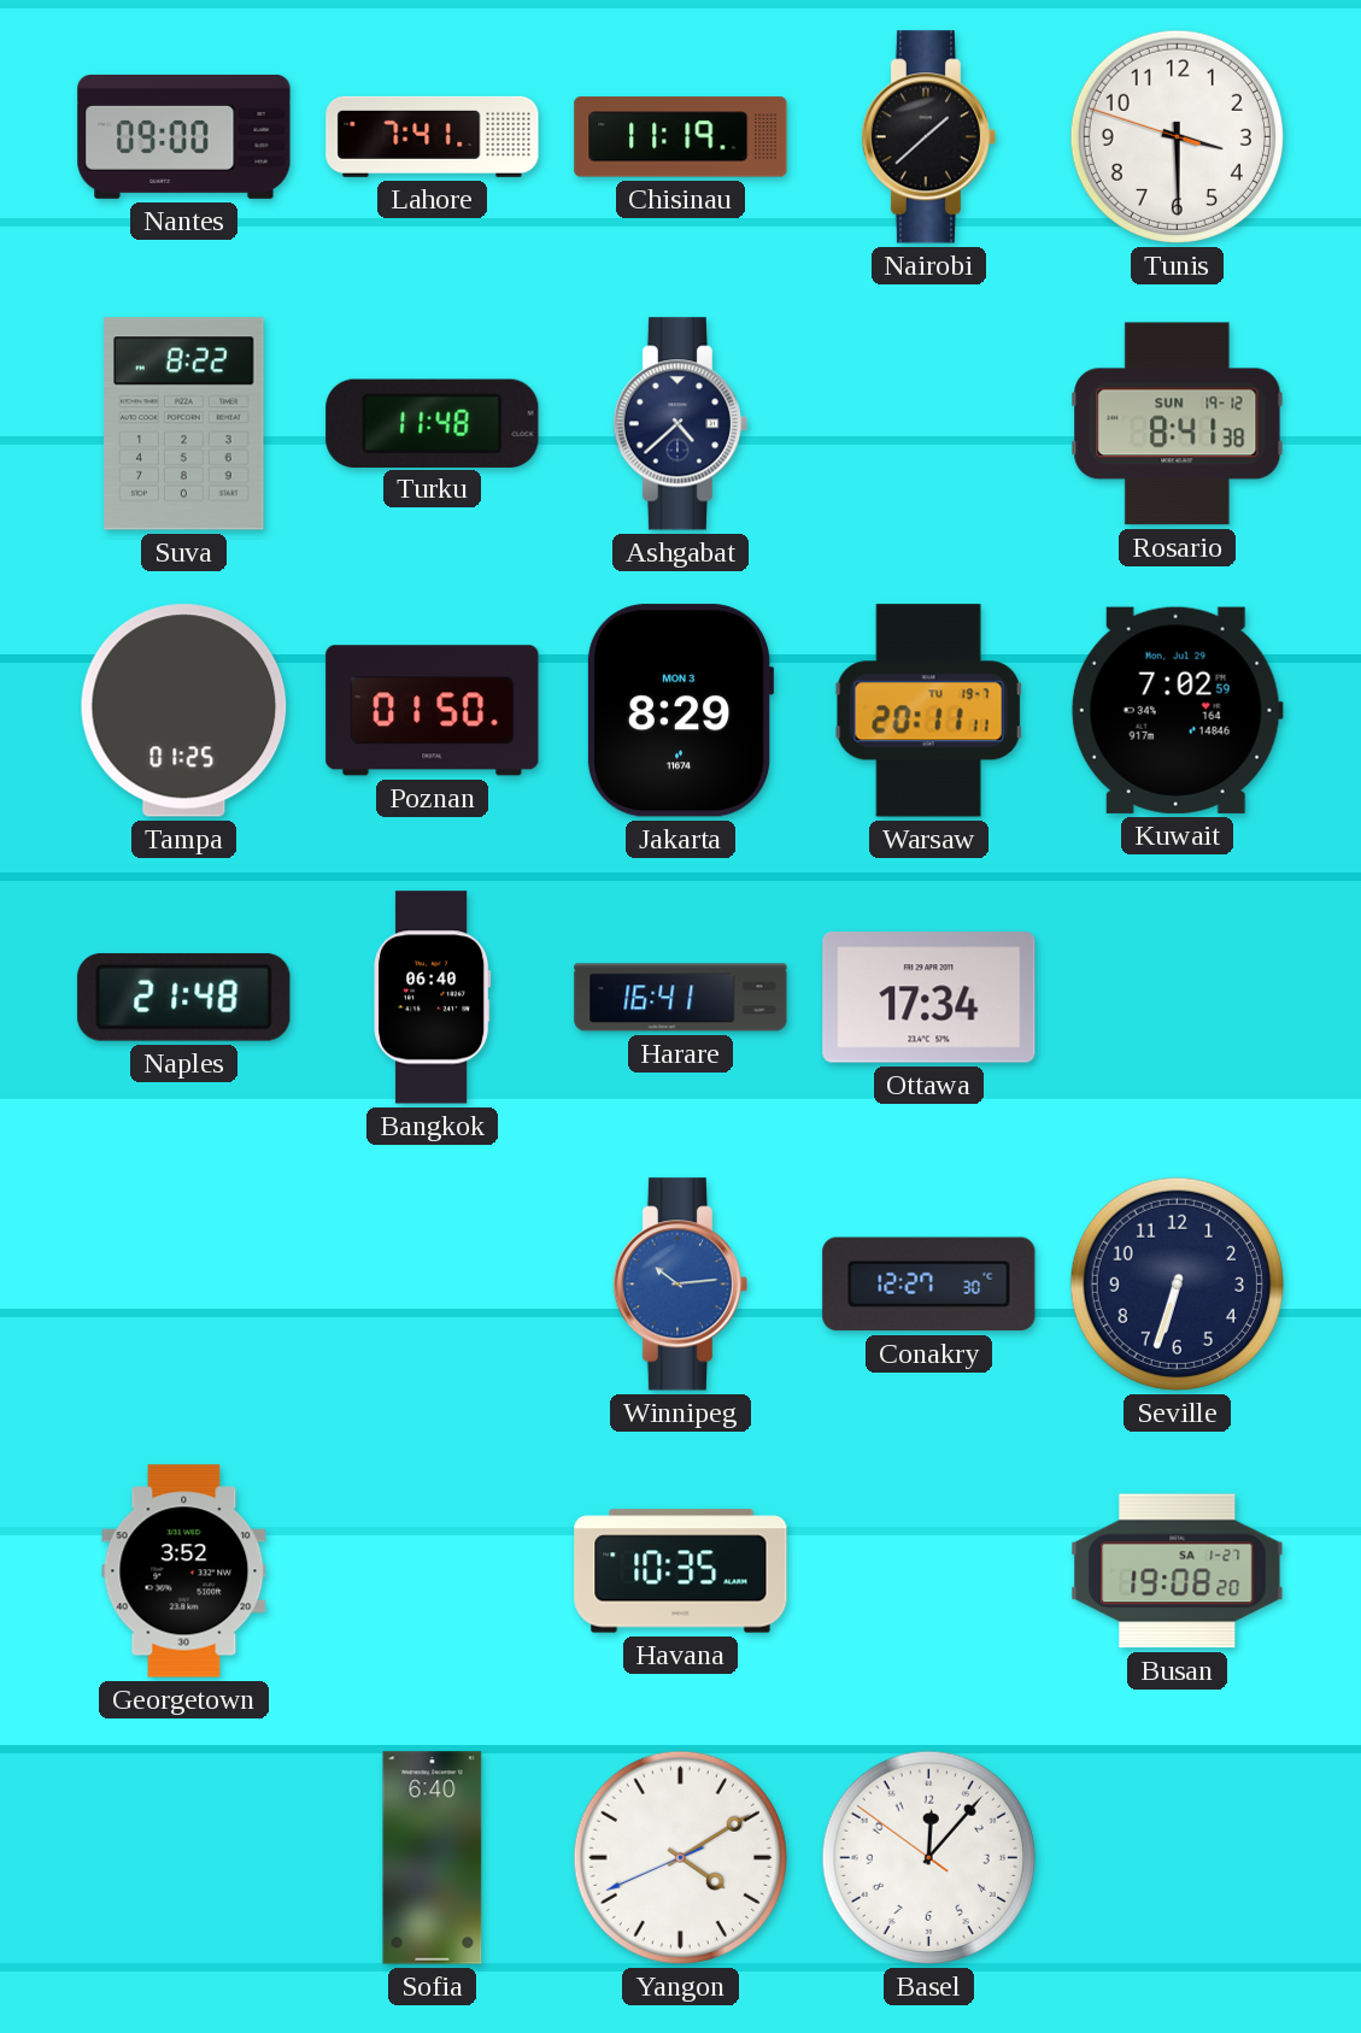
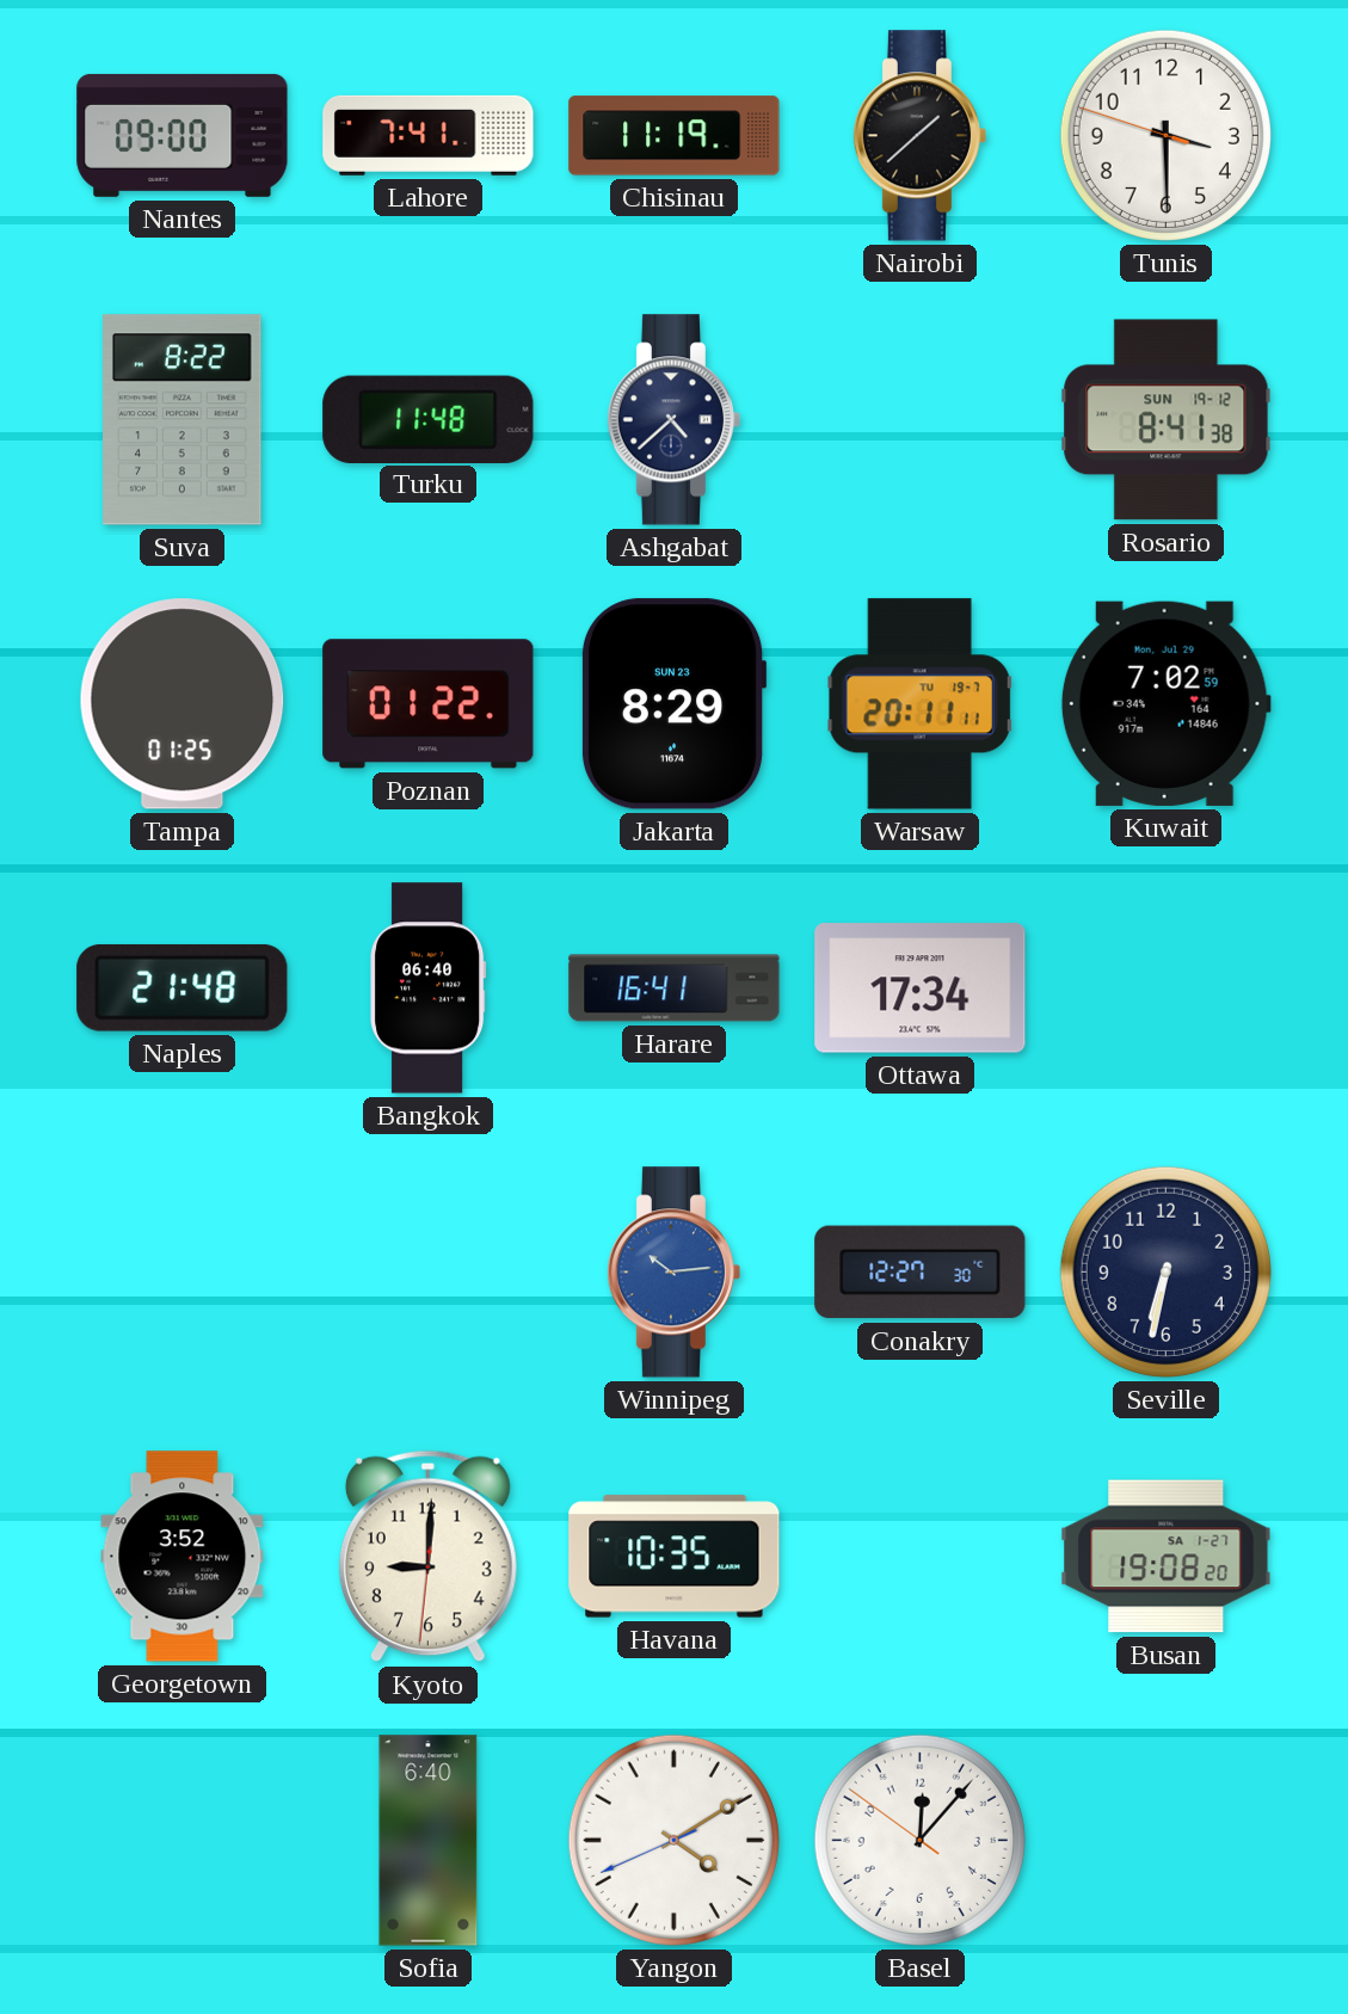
Poznan: 01:50 -> 01:22
Jakarta date: MON 3 -> SUN 23
Seville: 6:33 -> 6:32
Kyoto: none -> 9:00
